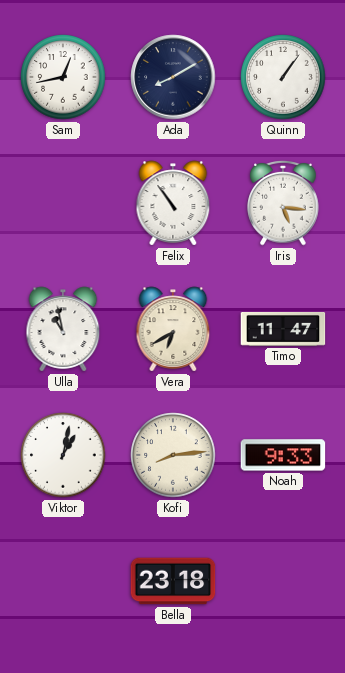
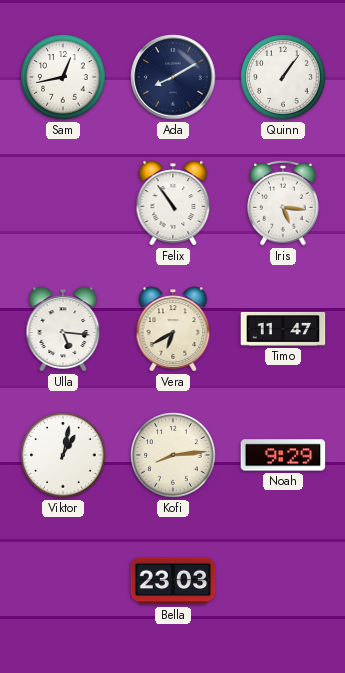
Ulla: 10:58 -> 5:16
Noah: 9:33 -> 9:29
Bella: 23:18 -> 23:03
